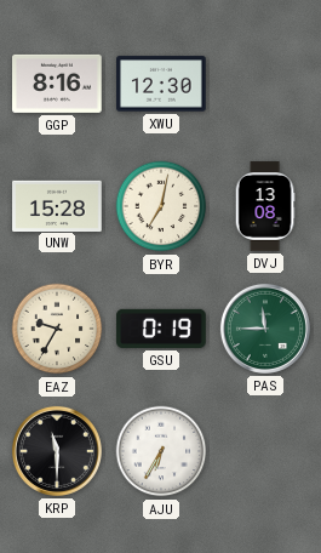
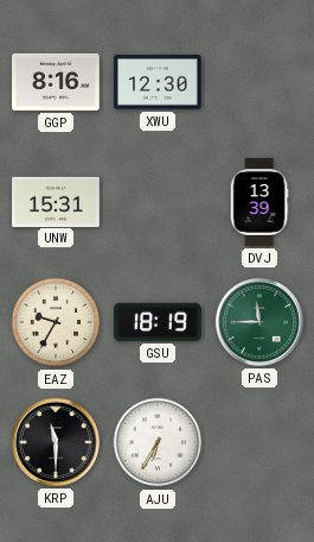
UNW: 15:28 -> 15:31
BYR: 7:02 -> none
DVJ: 13:08 -> 13:39
GSU: 0:19 -> 18:19
